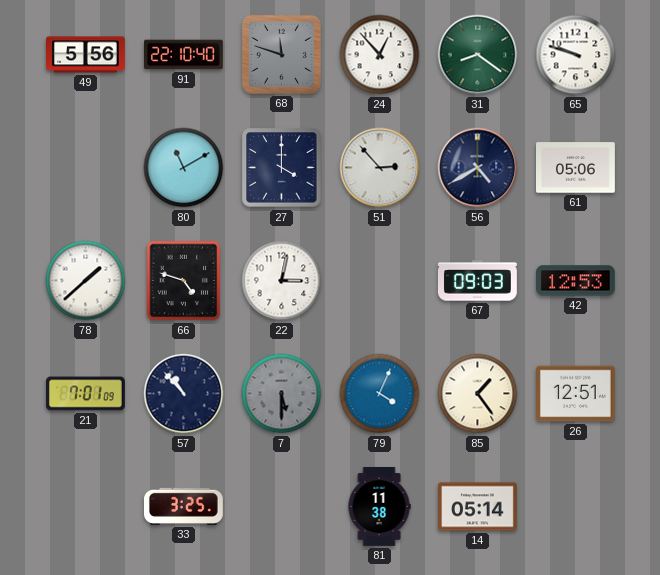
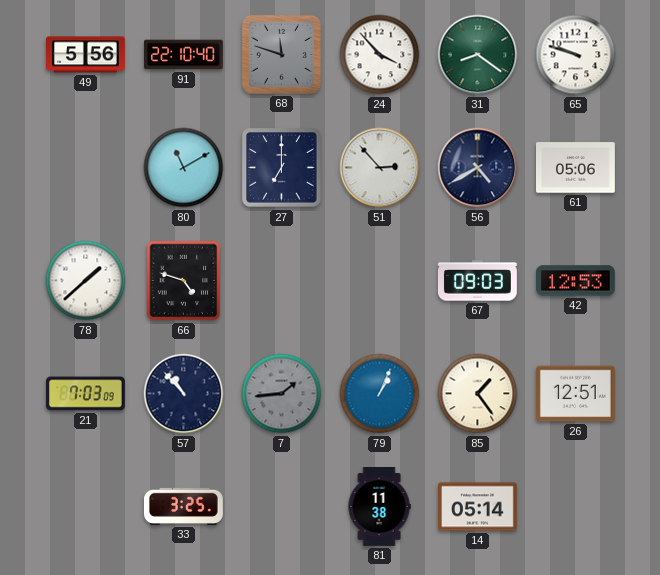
24: 12:53 -> 3:53
27: 4:00 -> 7:00
22: 3:02 -> none
21: 7:01 -> 7:03
7: 5:30 -> 1:44
79: 4:04 -> 1:04
